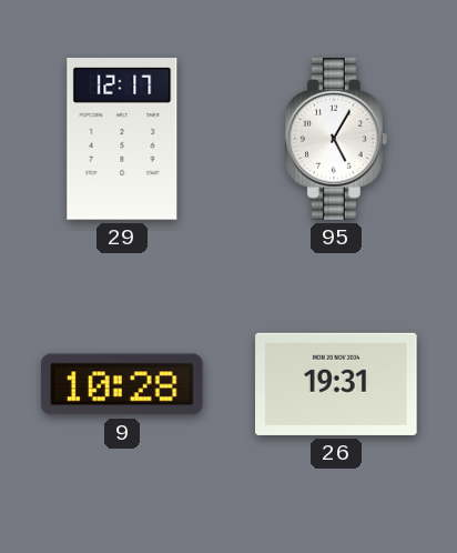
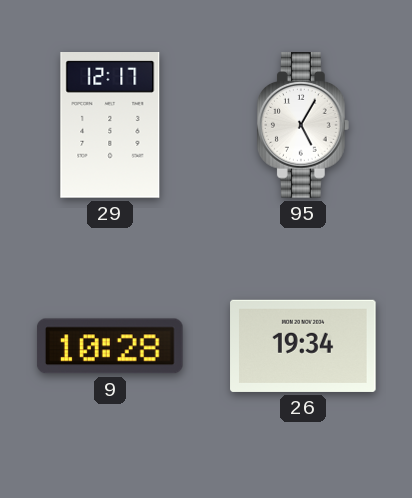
26: 19:31 -> 19:34
